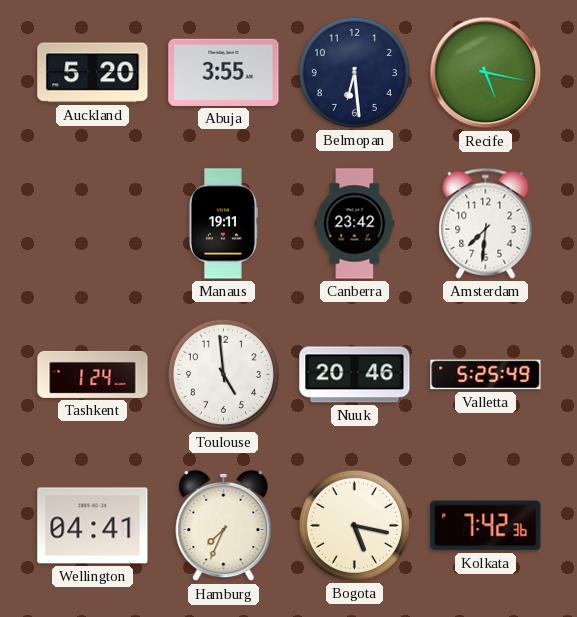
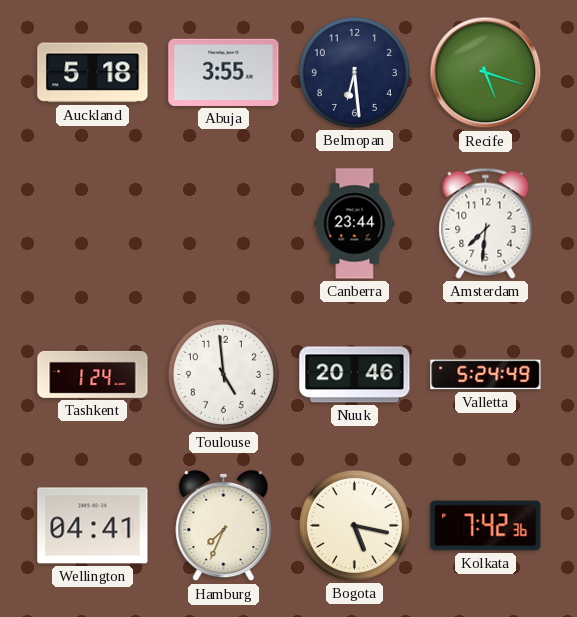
Auckland: 5:20 -> 5:18
Recife: 5:17 -> 5:18
Manaus: 19:11 -> none
Canberra: 23:42 -> 23:44
Valletta: 5:25 -> 5:24
